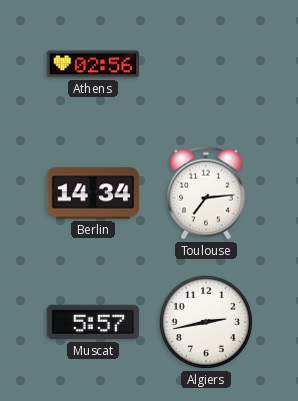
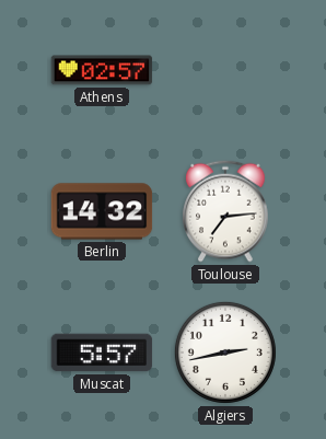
Athens: 02:56 -> 02:57
Berlin: 14:34 -> 14:32
